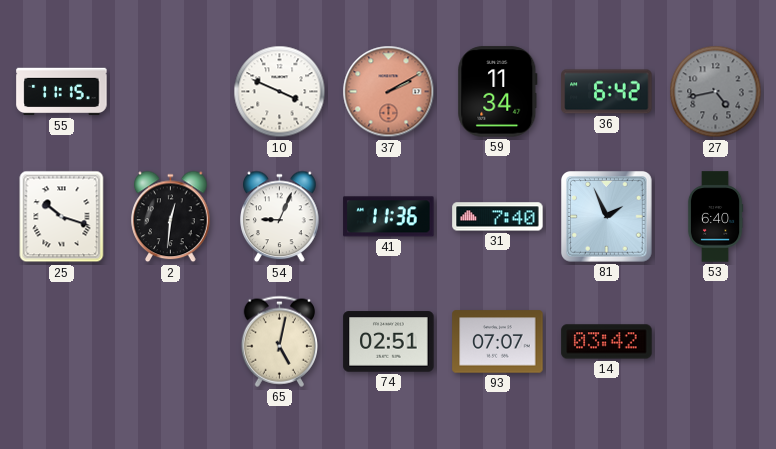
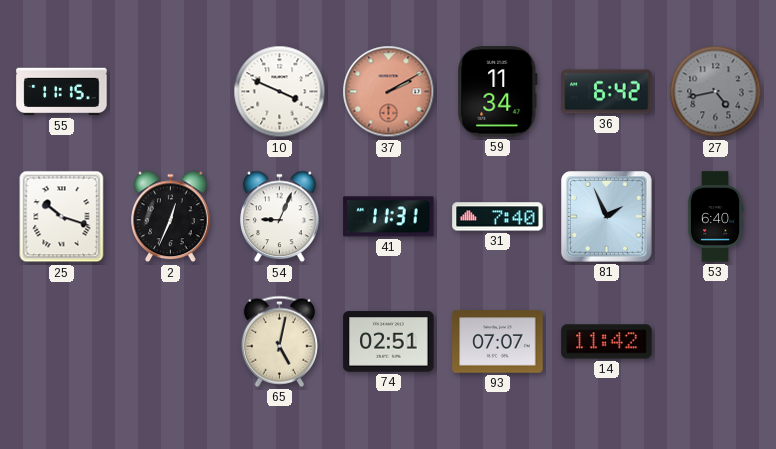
2: 12:31 -> 12:34
41: 11:36 -> 11:31
14: 03:42 -> 11:42
